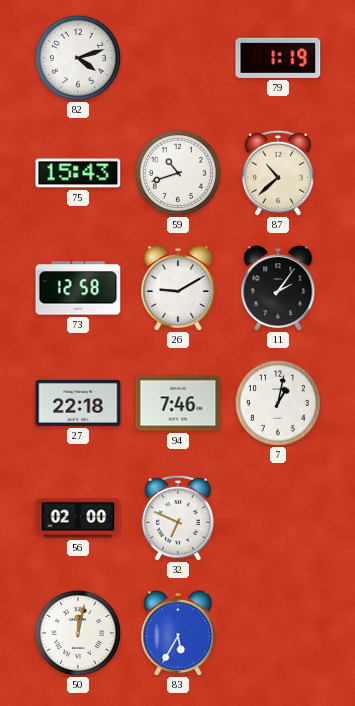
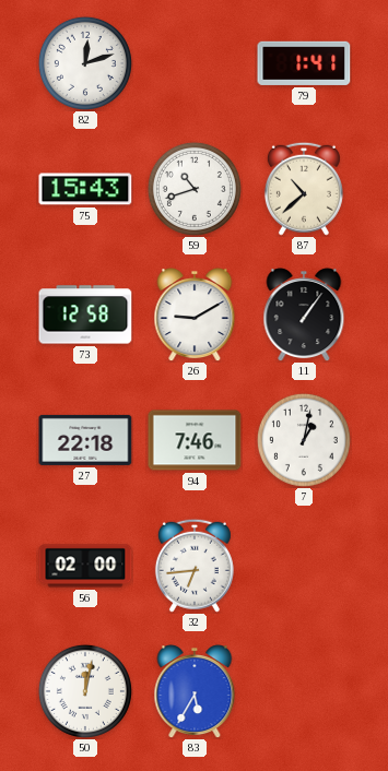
82: 4:12 -> 12:12
79: 1:19 -> 1:41
11: 2:06 -> 1:06
32: 6:49 -> 6:44
